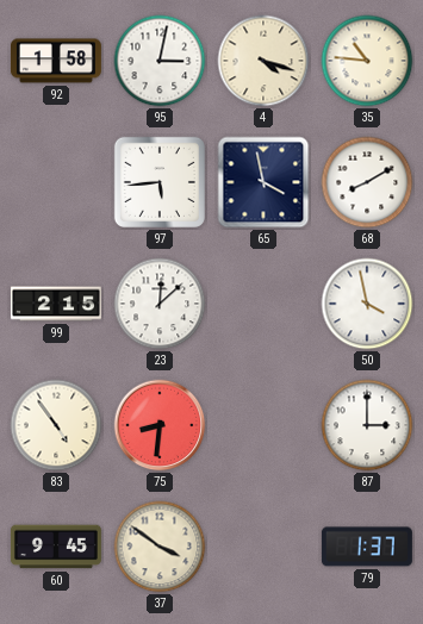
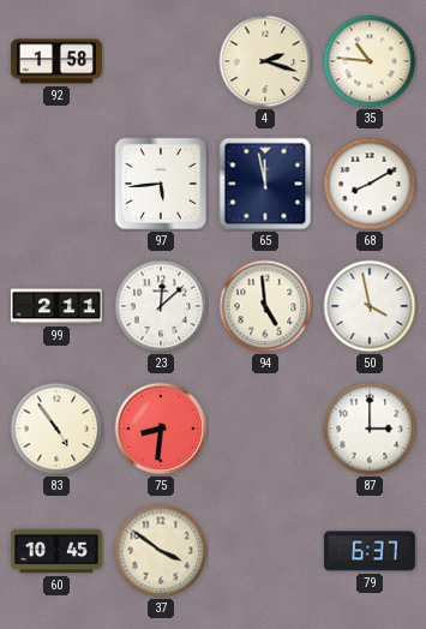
95: 3:02 -> none
4: 4:18 -> 2:18
65: 3:58 -> 11:58
99: 2:15 -> 2:11
94: none -> 4:59
60: 9:45 -> 10:45
79: 1:37 -> 6:37
